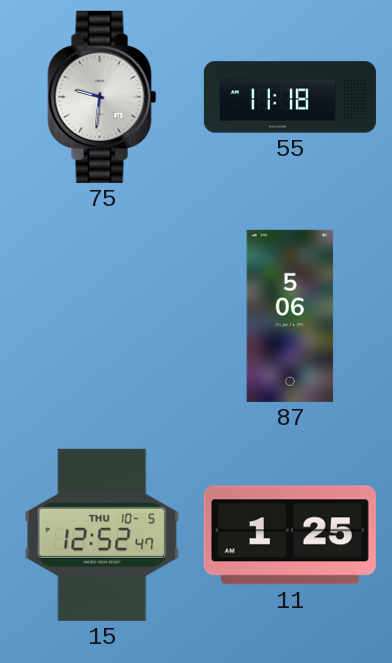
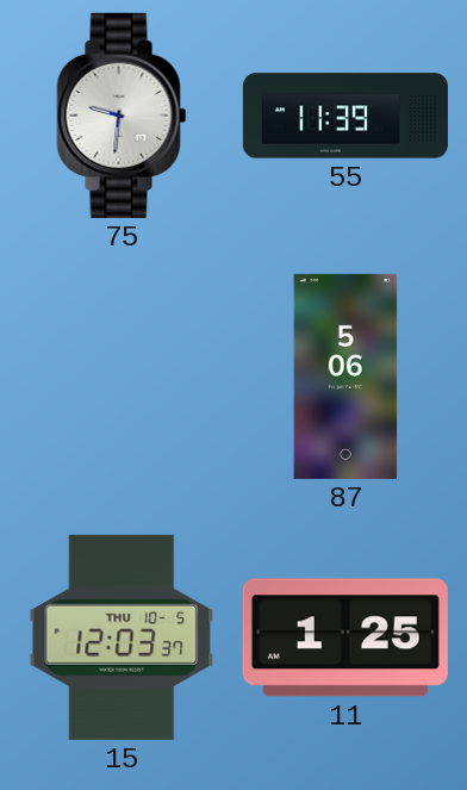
55: 11:18 -> 11:39
15: 12:52 -> 12:03
